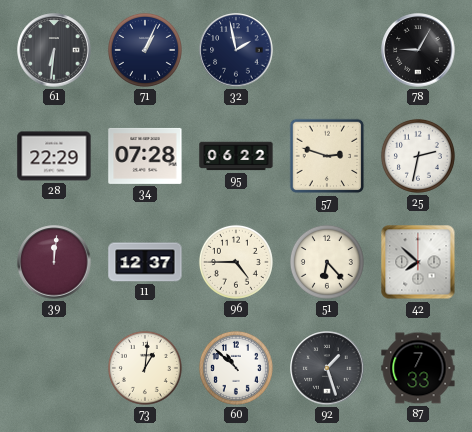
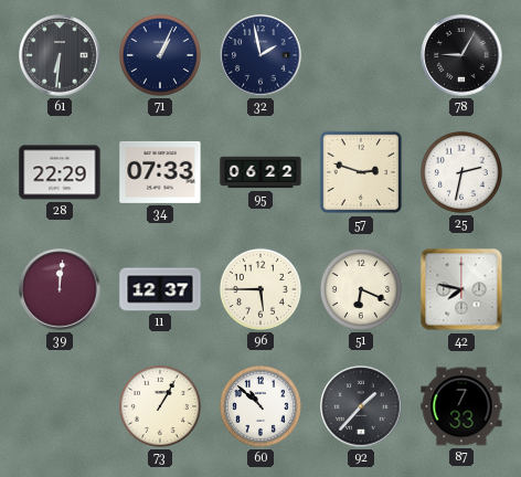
34: 07:28 -> 07:33
96: 4:45 -> 5:45
51: 6:23 -> 6:19
42: 7:52 -> 7:47
73: 1:01 -> 1:05
92: 1:27 -> 1:37
